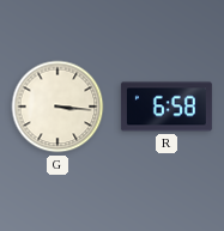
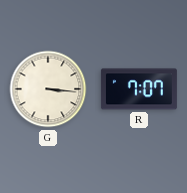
R: 6:58 -> 7:07
